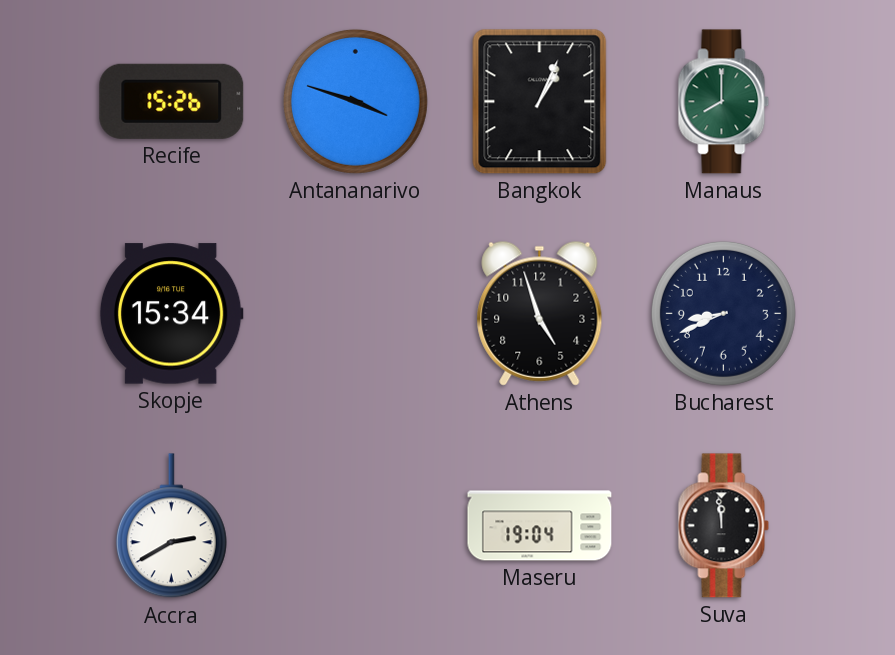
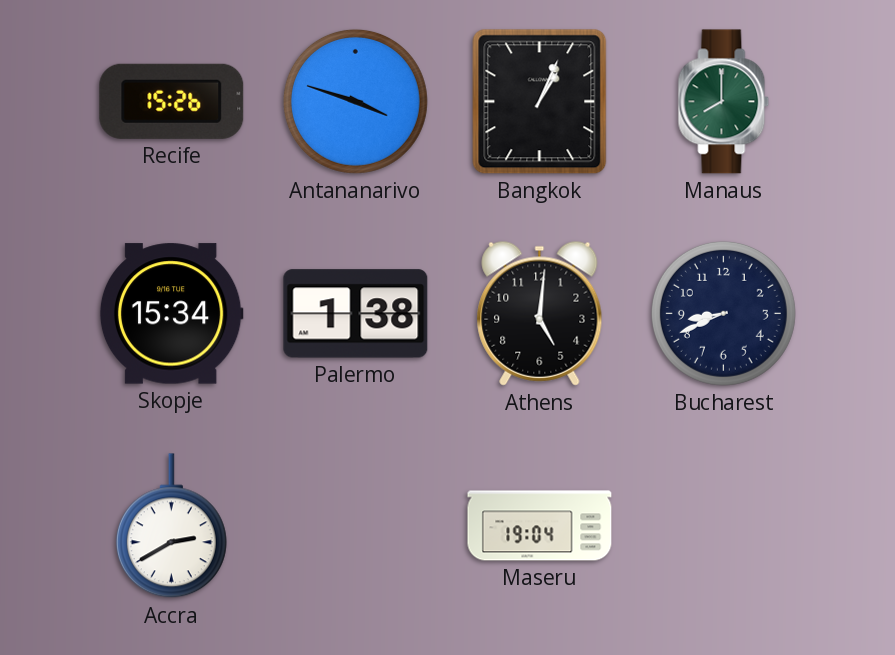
Palermo: none -> 1:38
Athens: 4:57 -> 5:01
Suva: 11:59 -> none
